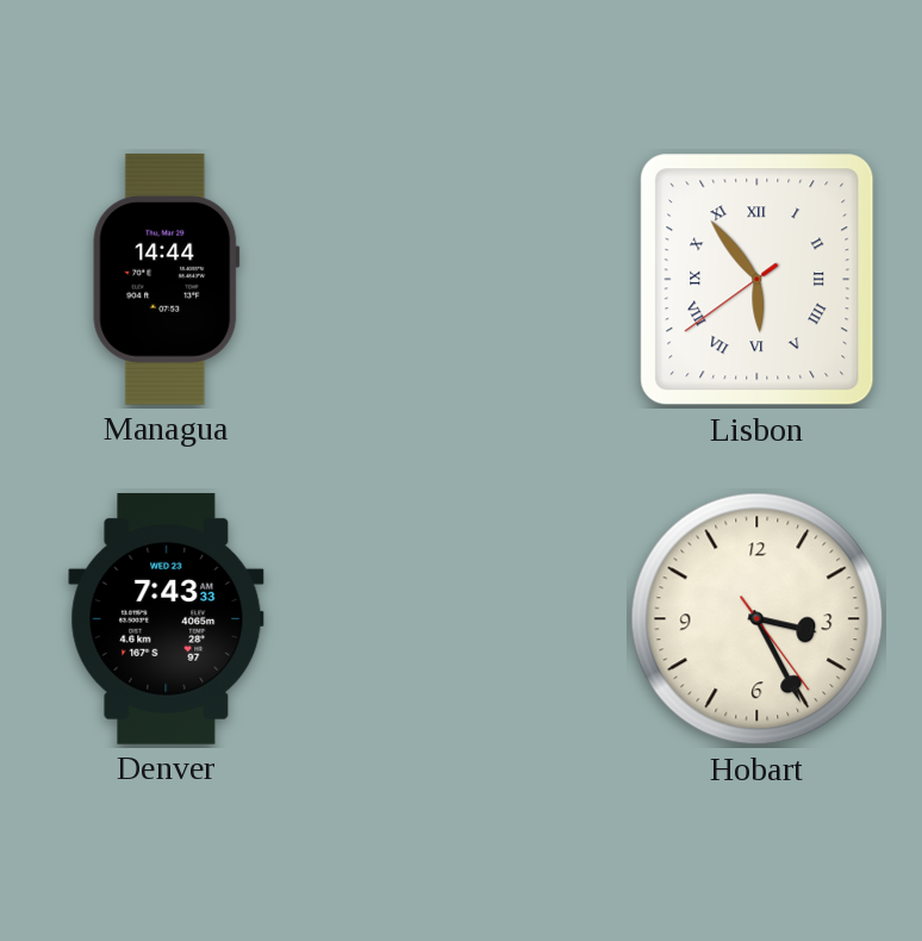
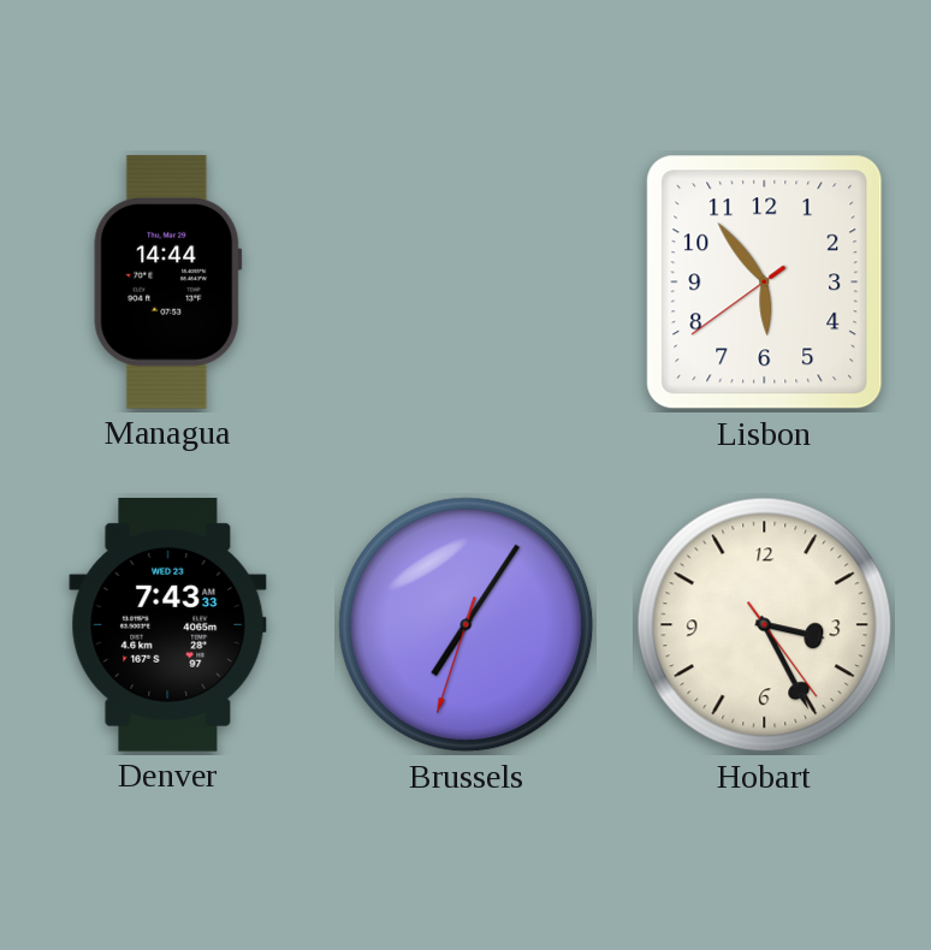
Lisbon numerals: Roman -> Arabic
Brussels: none -> 7:05
